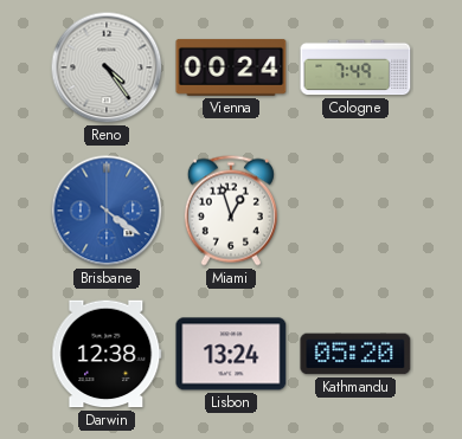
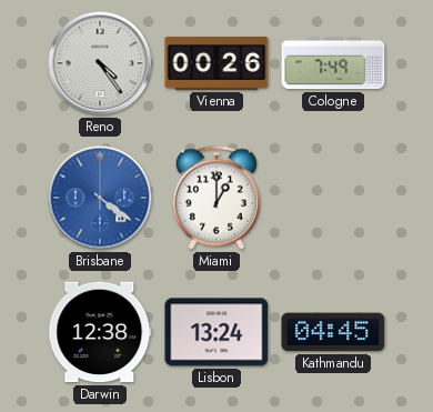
Vienna: 00:24 -> 00:26
Miami: 12:57 -> 1:00
Kathmandu: 05:20 -> 04:45
